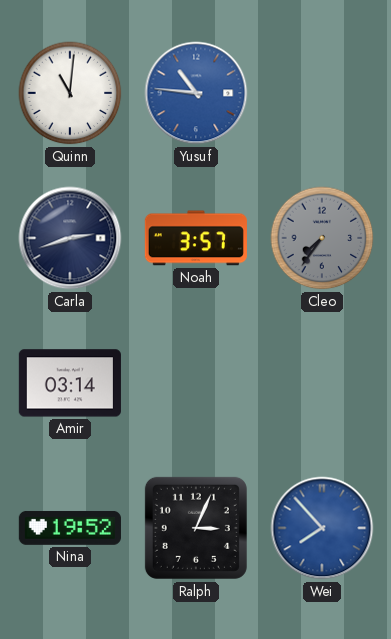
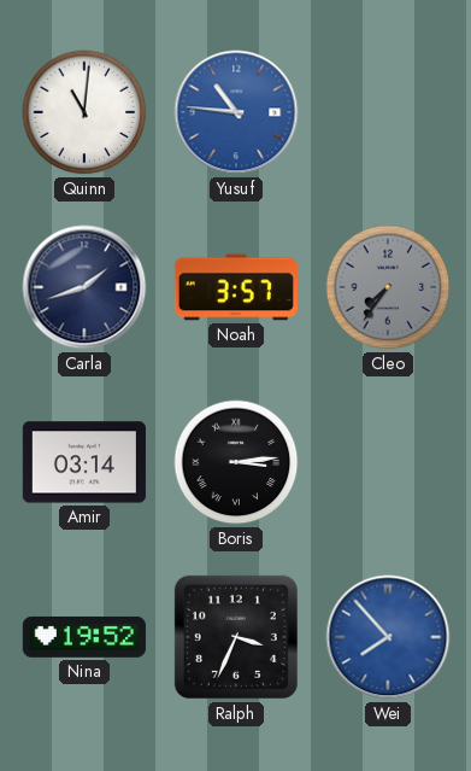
Carla: 2:42 -> 1:42
Boris: none -> 3:14
Ralph: 3:04 -> 3:34
